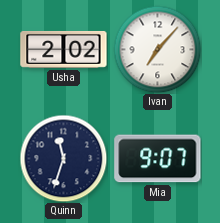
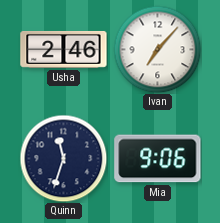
Usha: 2:02 -> 2:46
Mia: 9:07 -> 9:06
